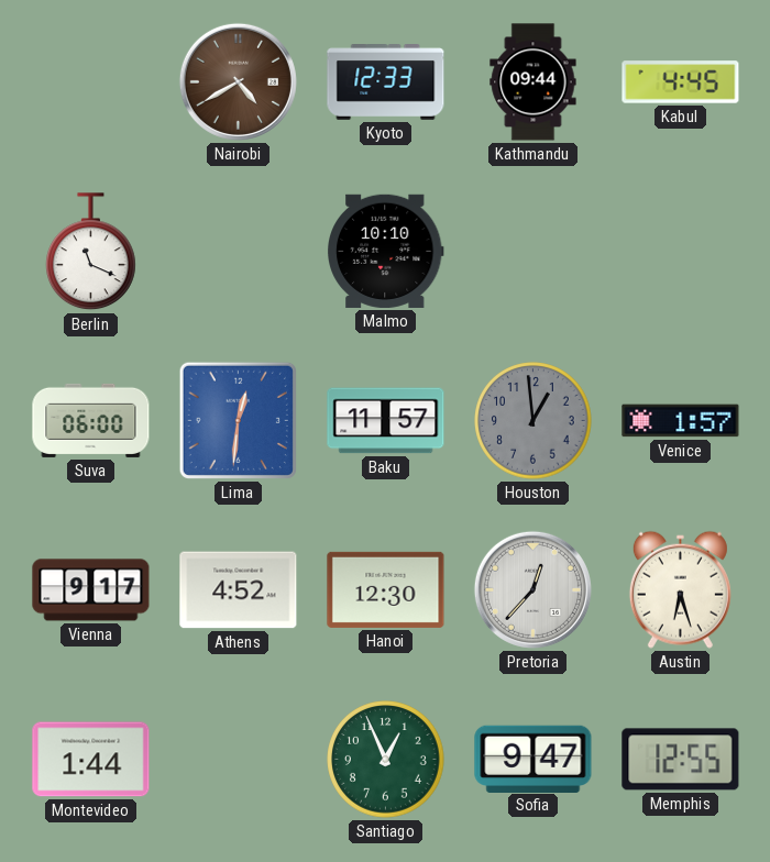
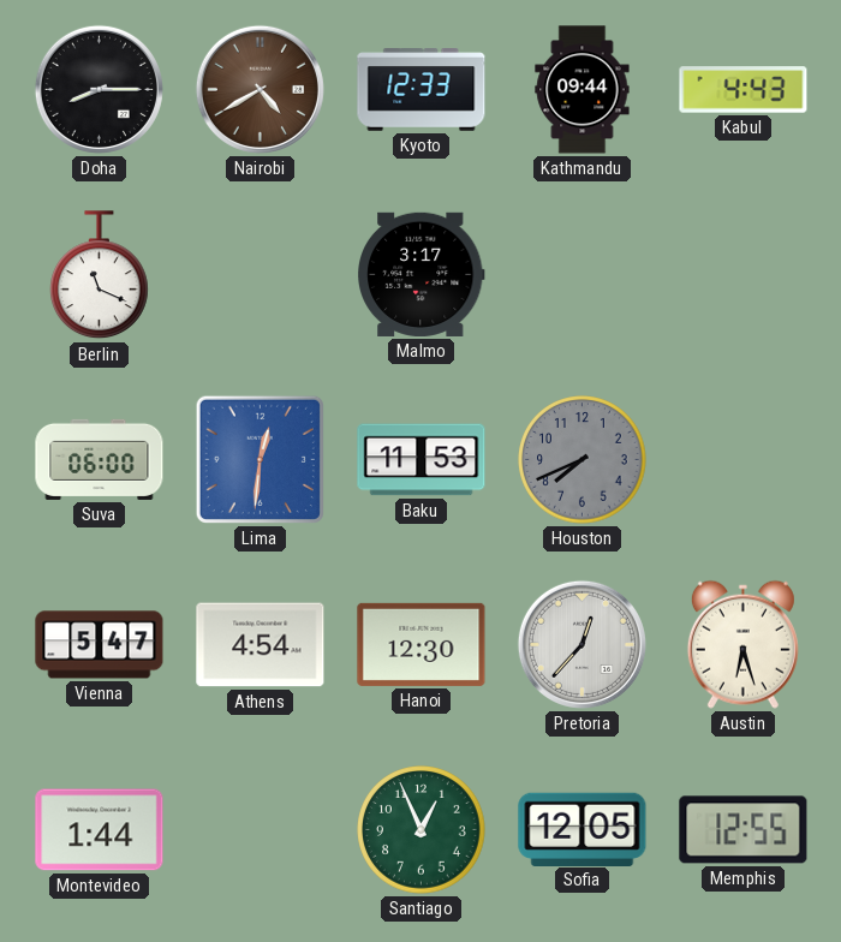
Doha: none -> 8:15
Kabul: 4:45 -> 4:43
Malmo: 10:10 -> 3:17
Baku: 11:57 -> 11:53
Houston: 12:59 -> 7:41
Venice: 1:57 -> none
Vienna: 9:17 -> 5:47
Athens: 4:52 -> 4:54
Sofia: 9:47 -> 12:05
